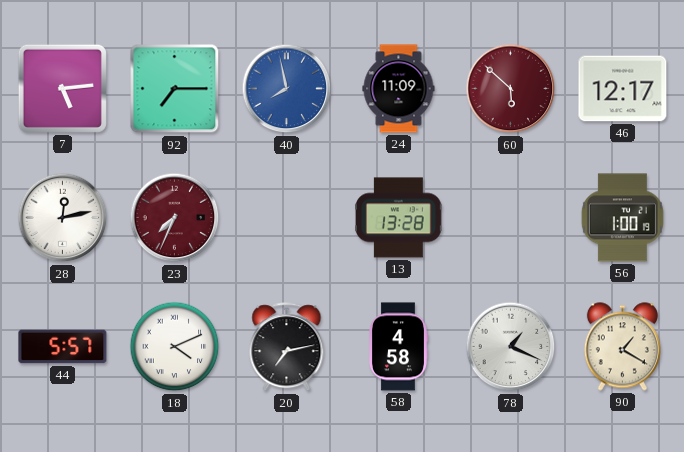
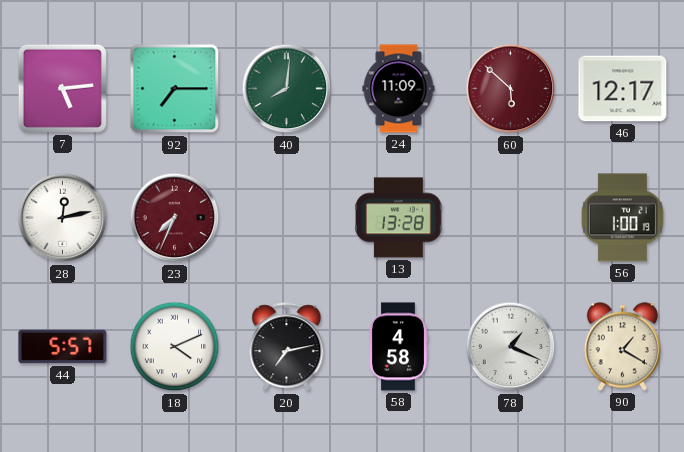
40: 7:58 -> 8:01
40 dial: blue -> green
